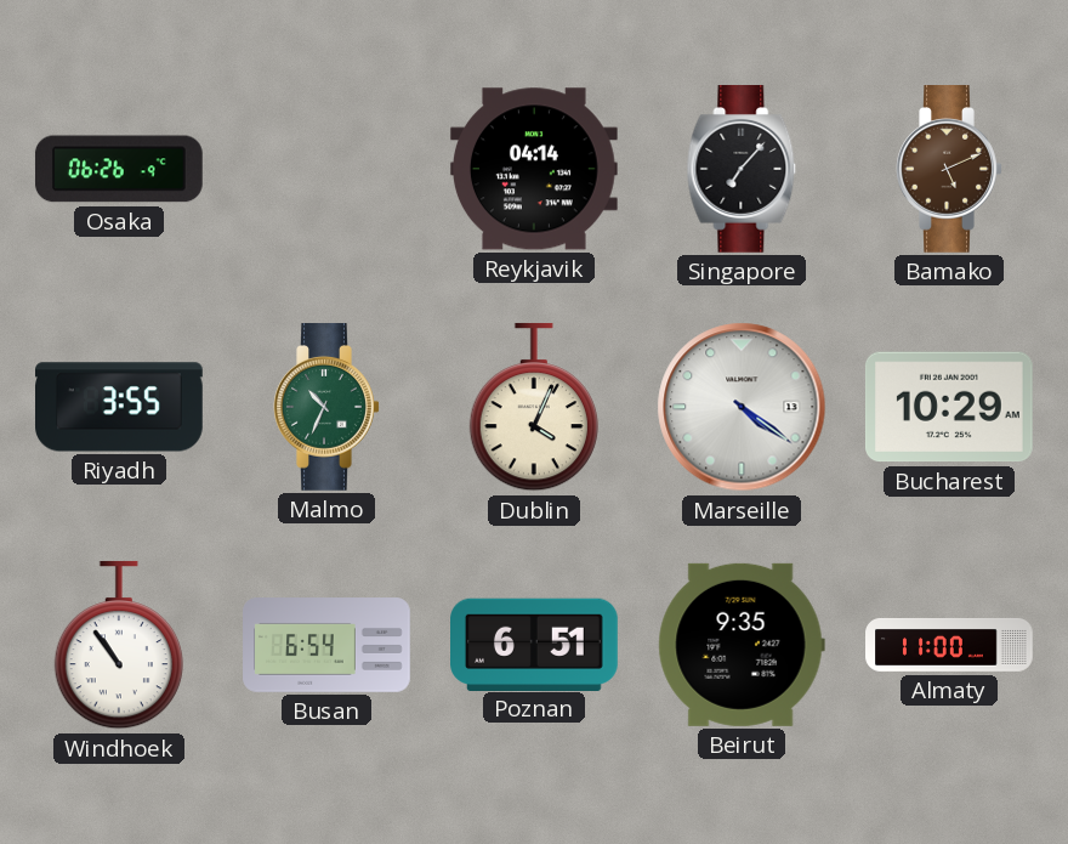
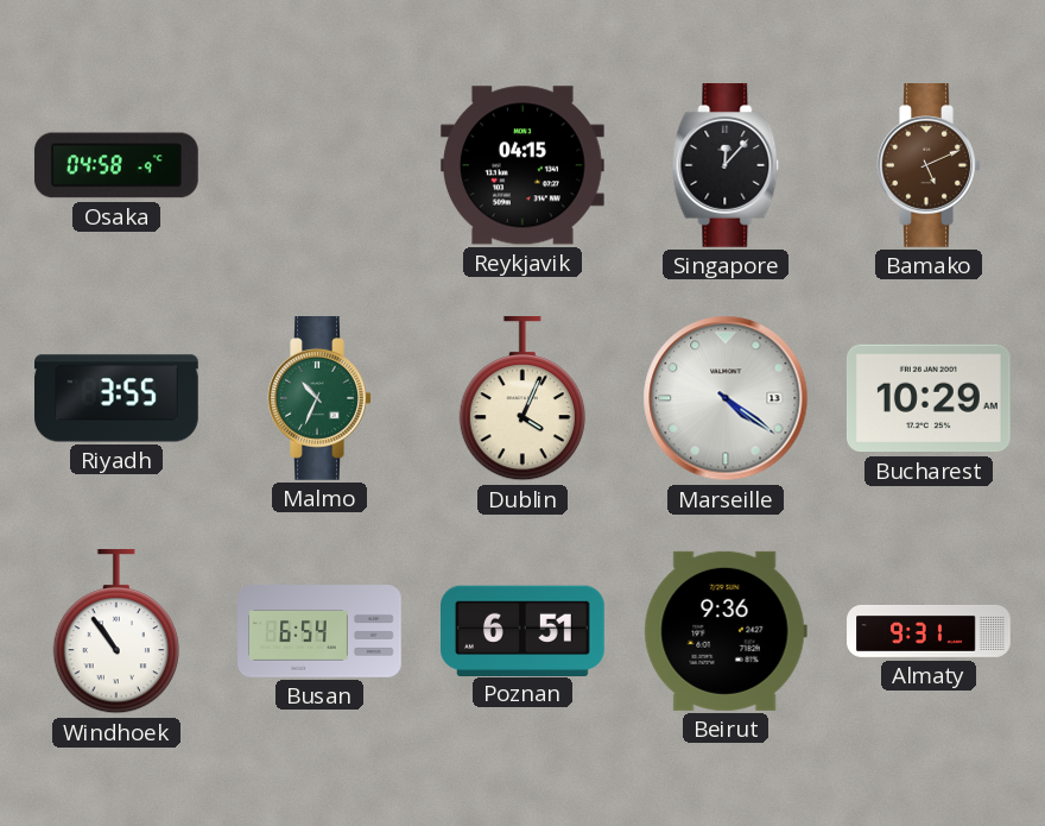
Osaka: 06:26 -> 04:58
Reykjavik: 04:14 -> 04:15
Singapore: 7:07 -> 12:07
Beirut: 9:35 -> 9:36
Almaty: 11:00 -> 9:31
